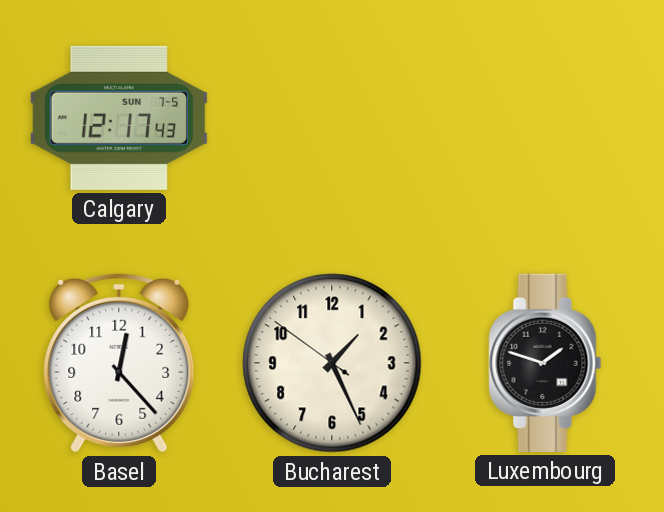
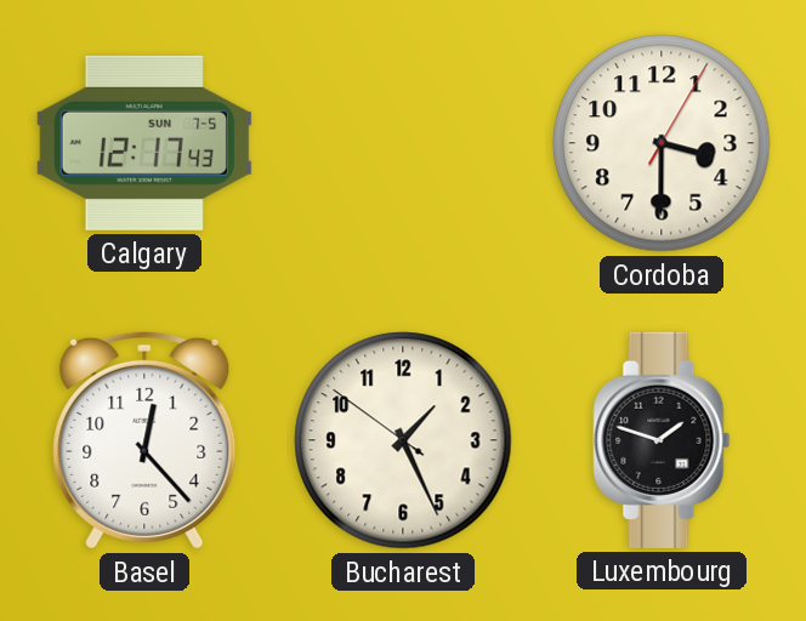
Cordoba: none -> 3:30
